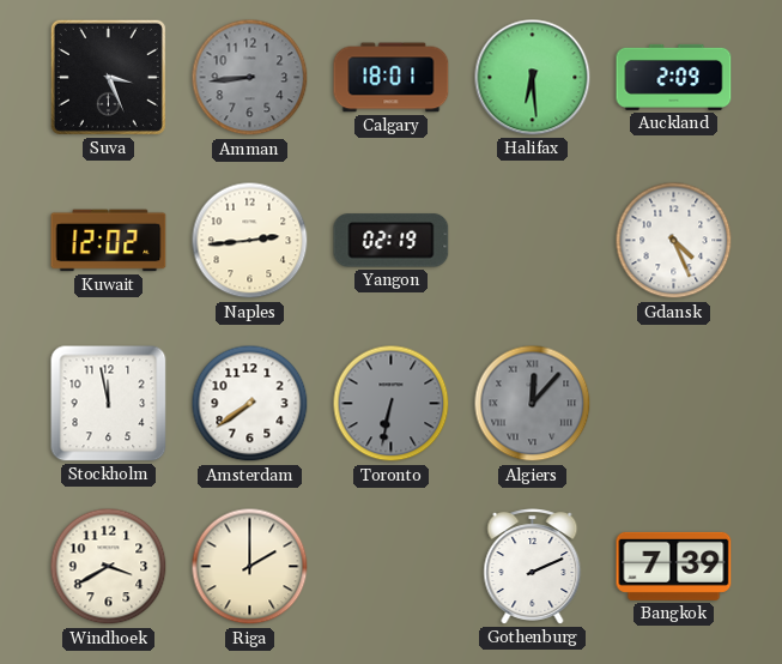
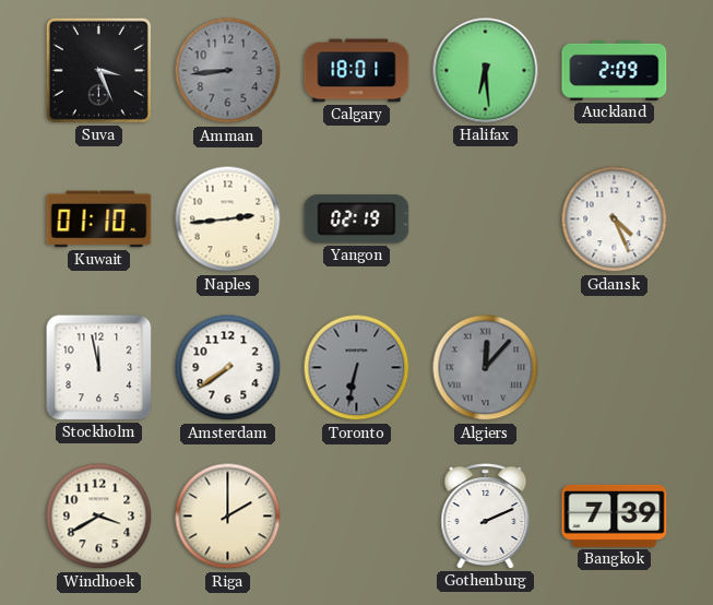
Kuwait: 12:02 -> 01:10
